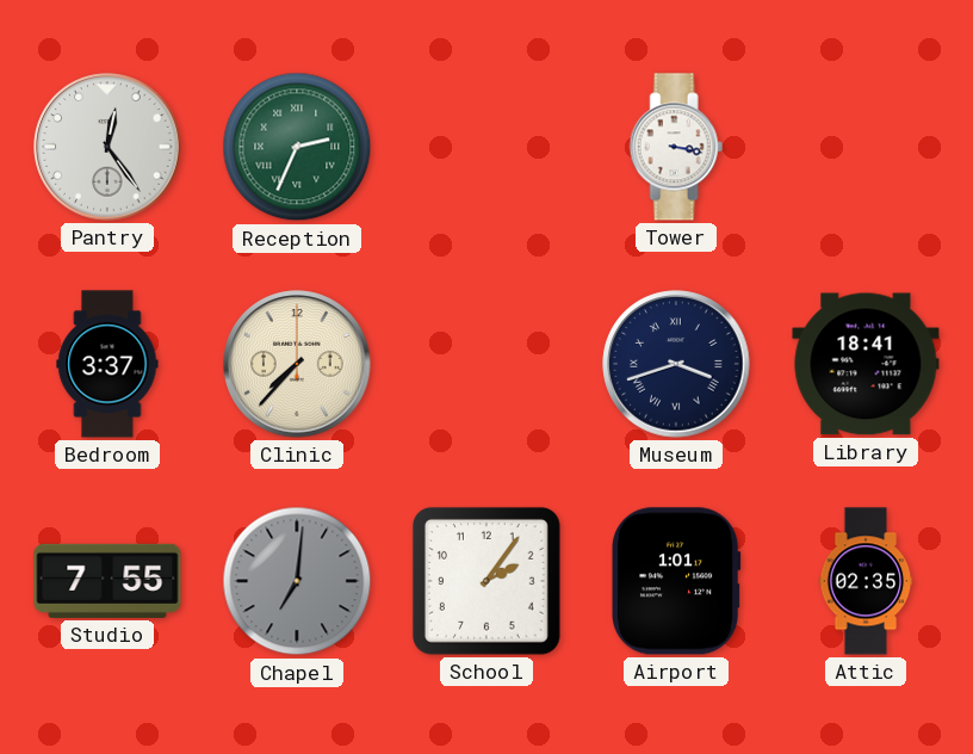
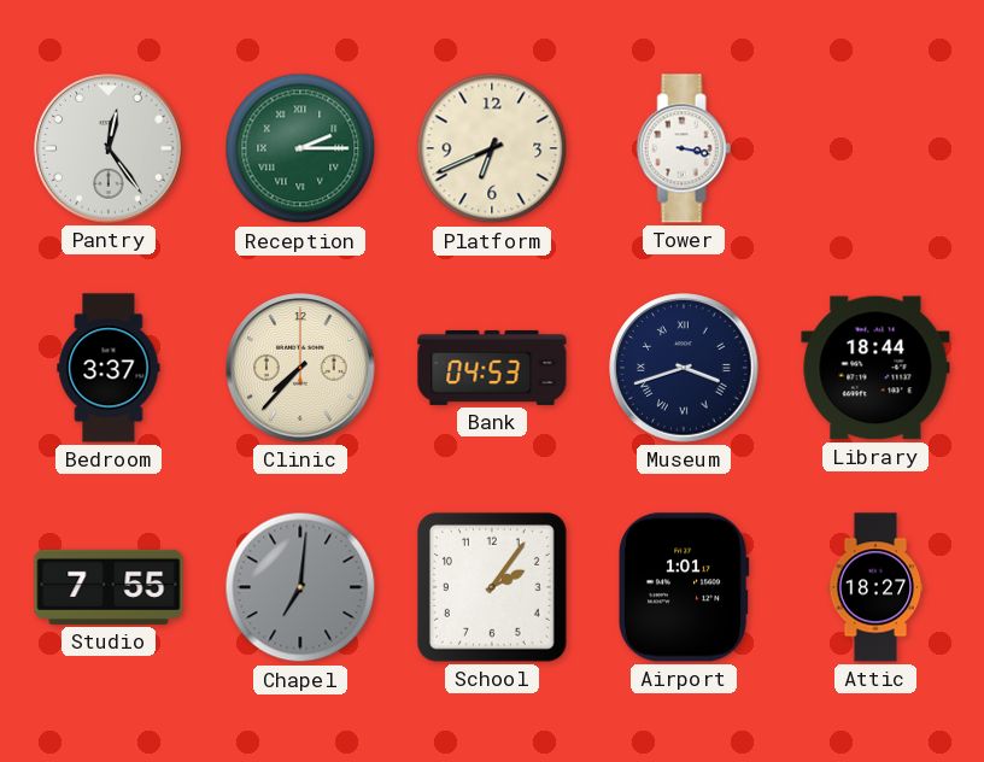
Reception: 2:34 -> 2:15
Platform: none -> 6:41
Bank: none -> 04:53
Library: 18:41 -> 18:44
Attic: 02:35 -> 18:27
